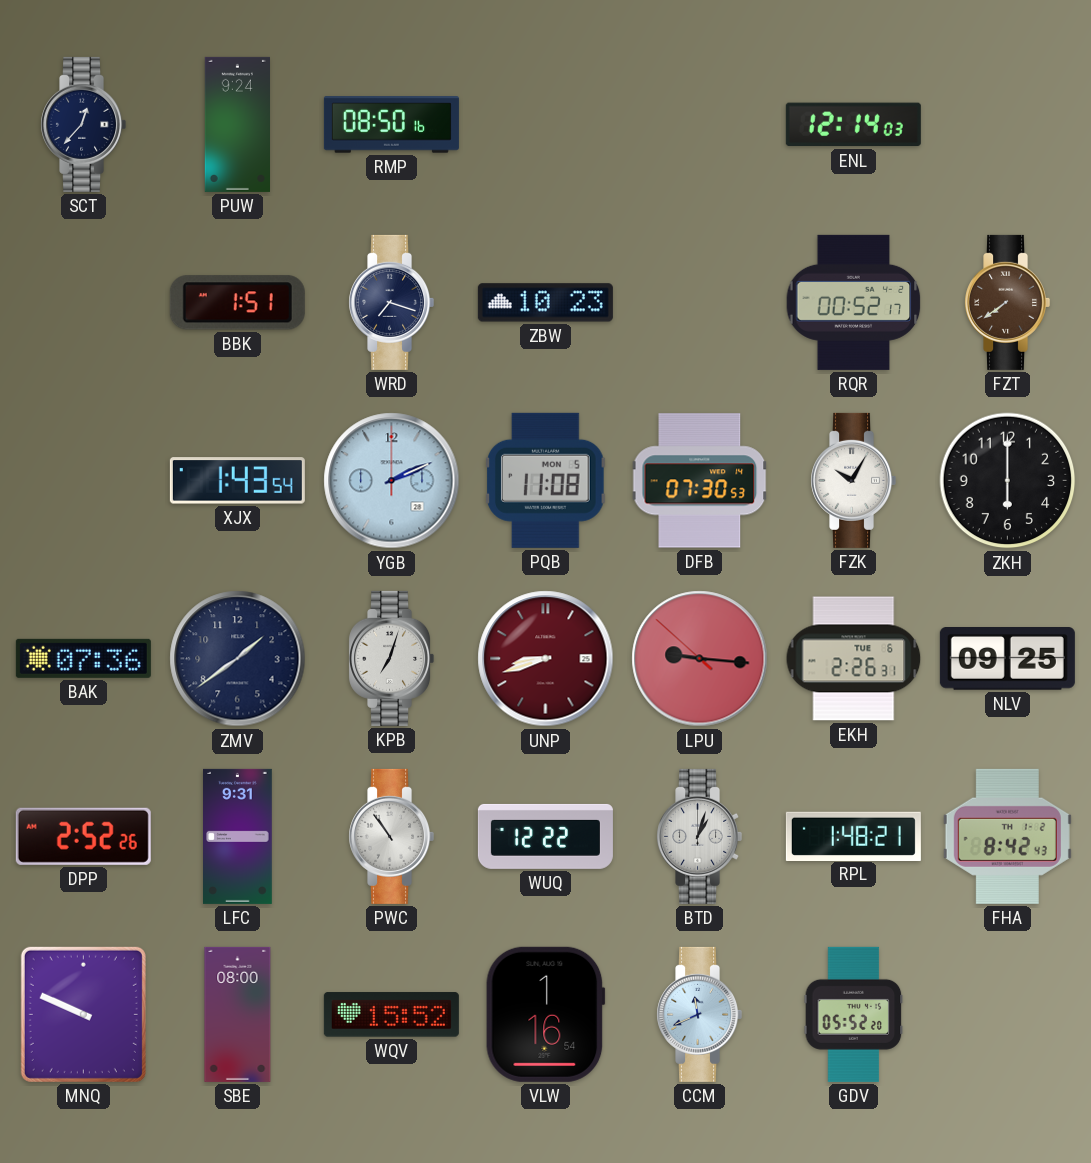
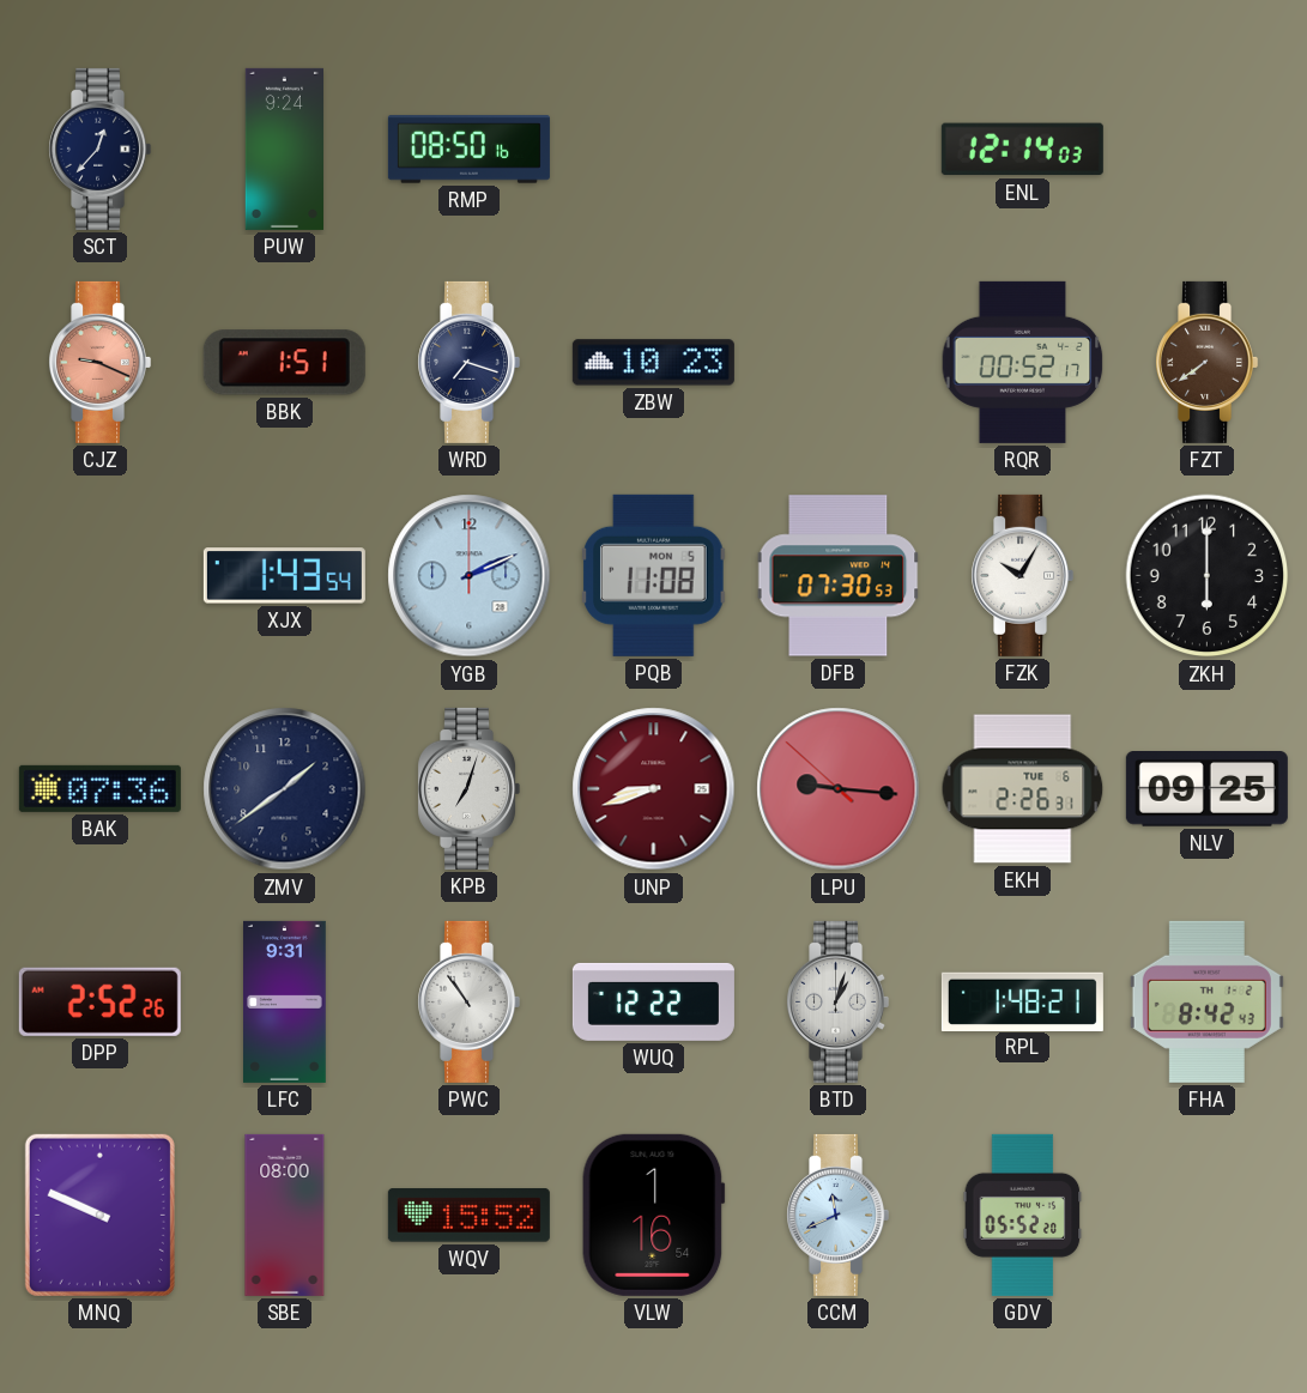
CJZ: none -> 9:19
